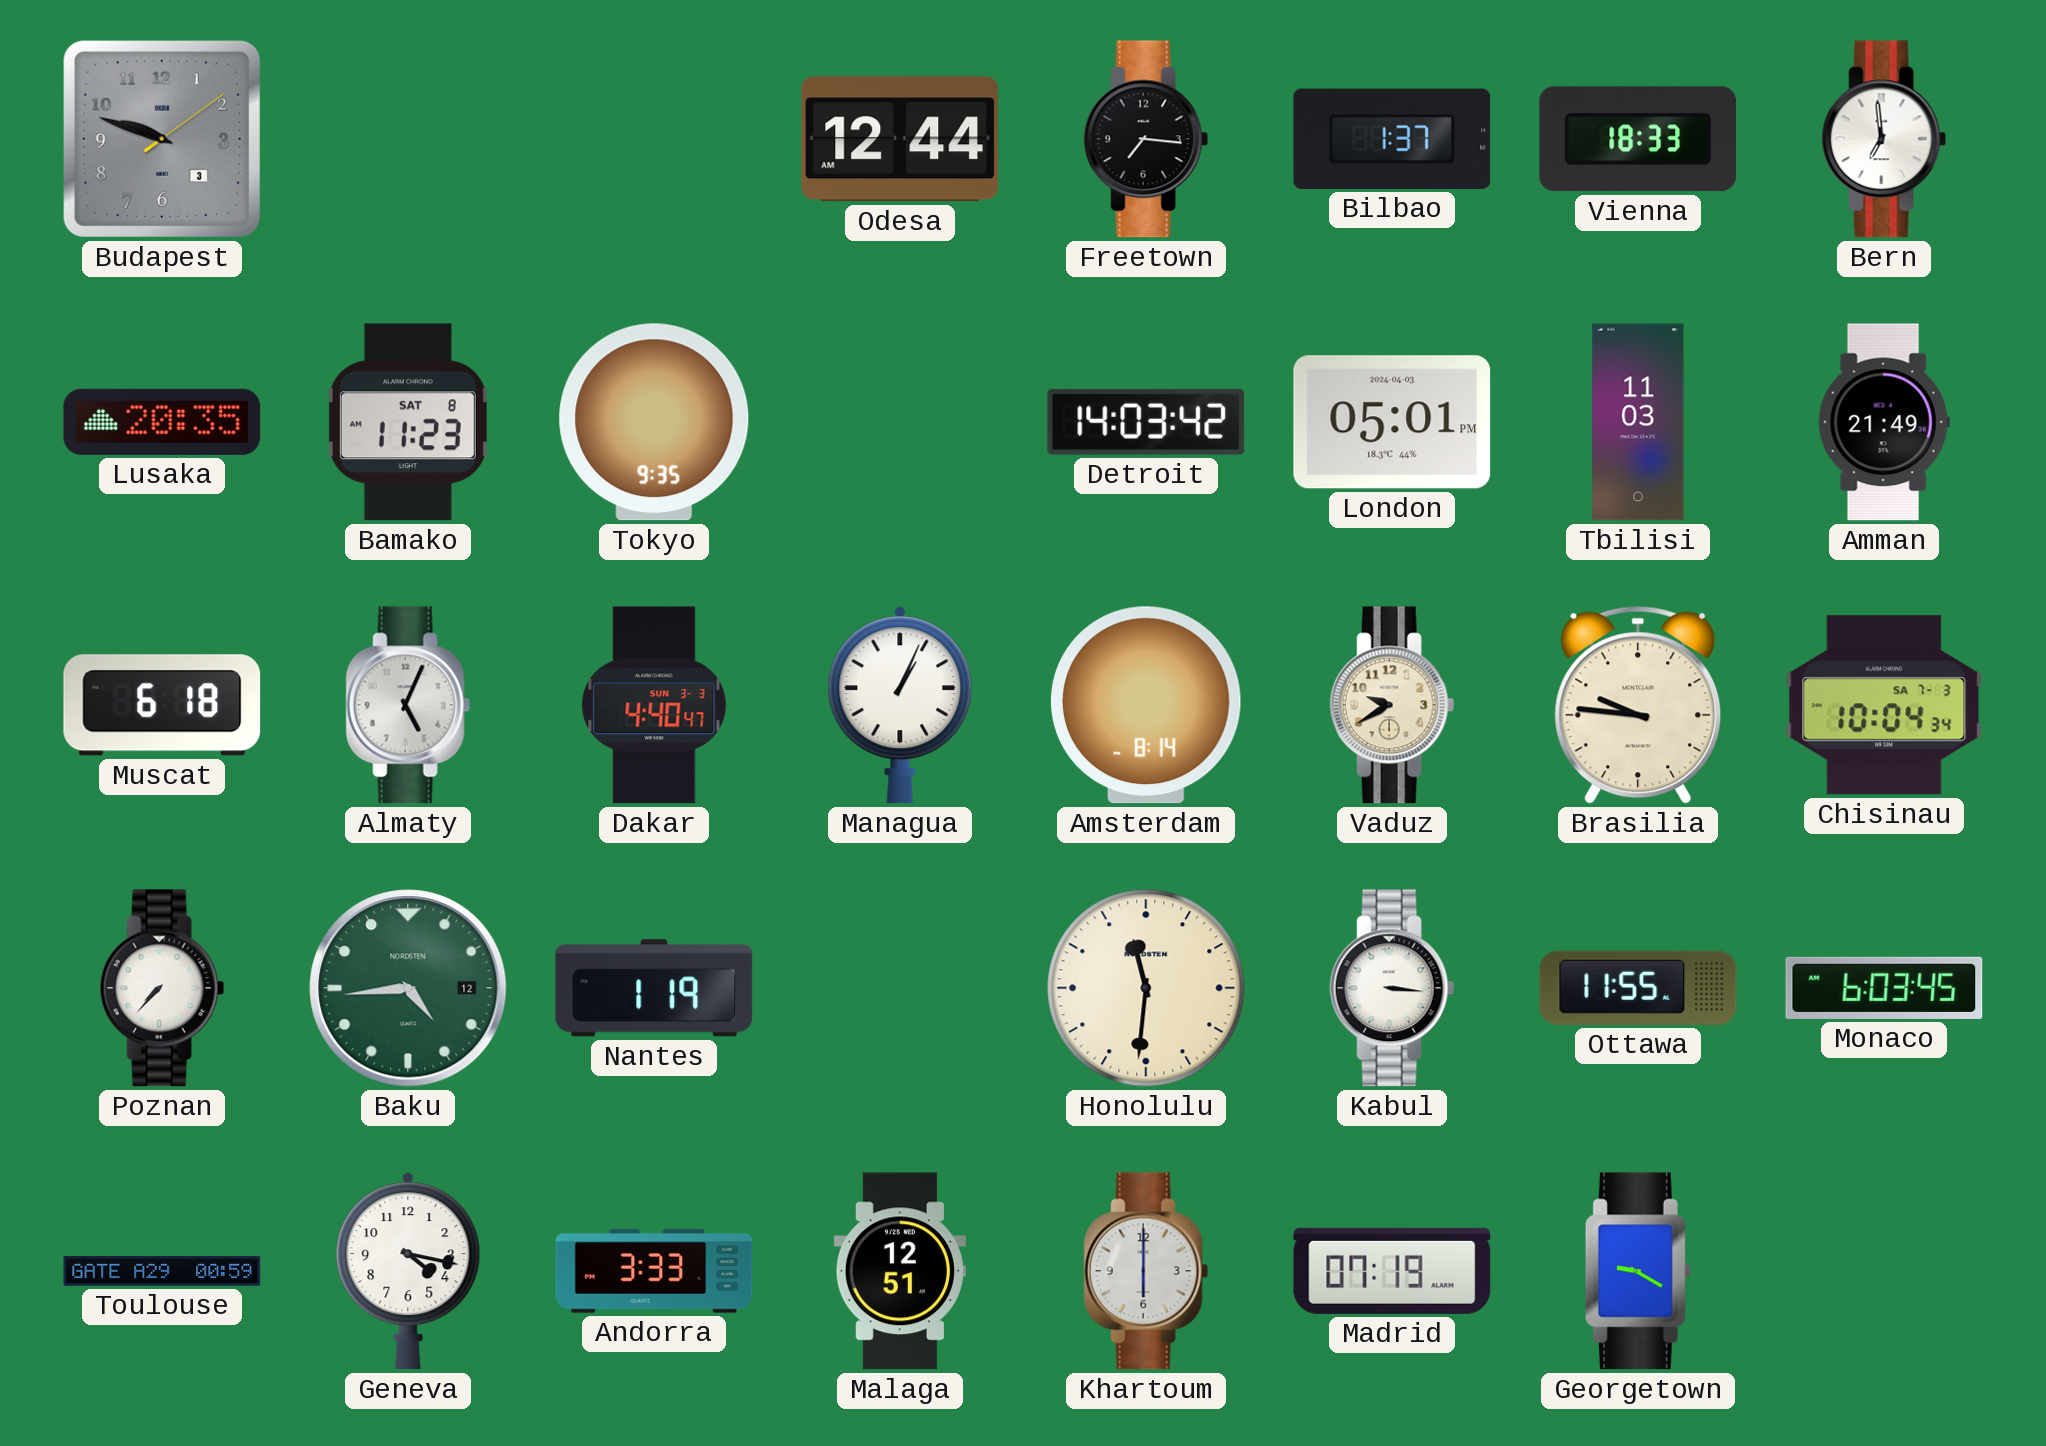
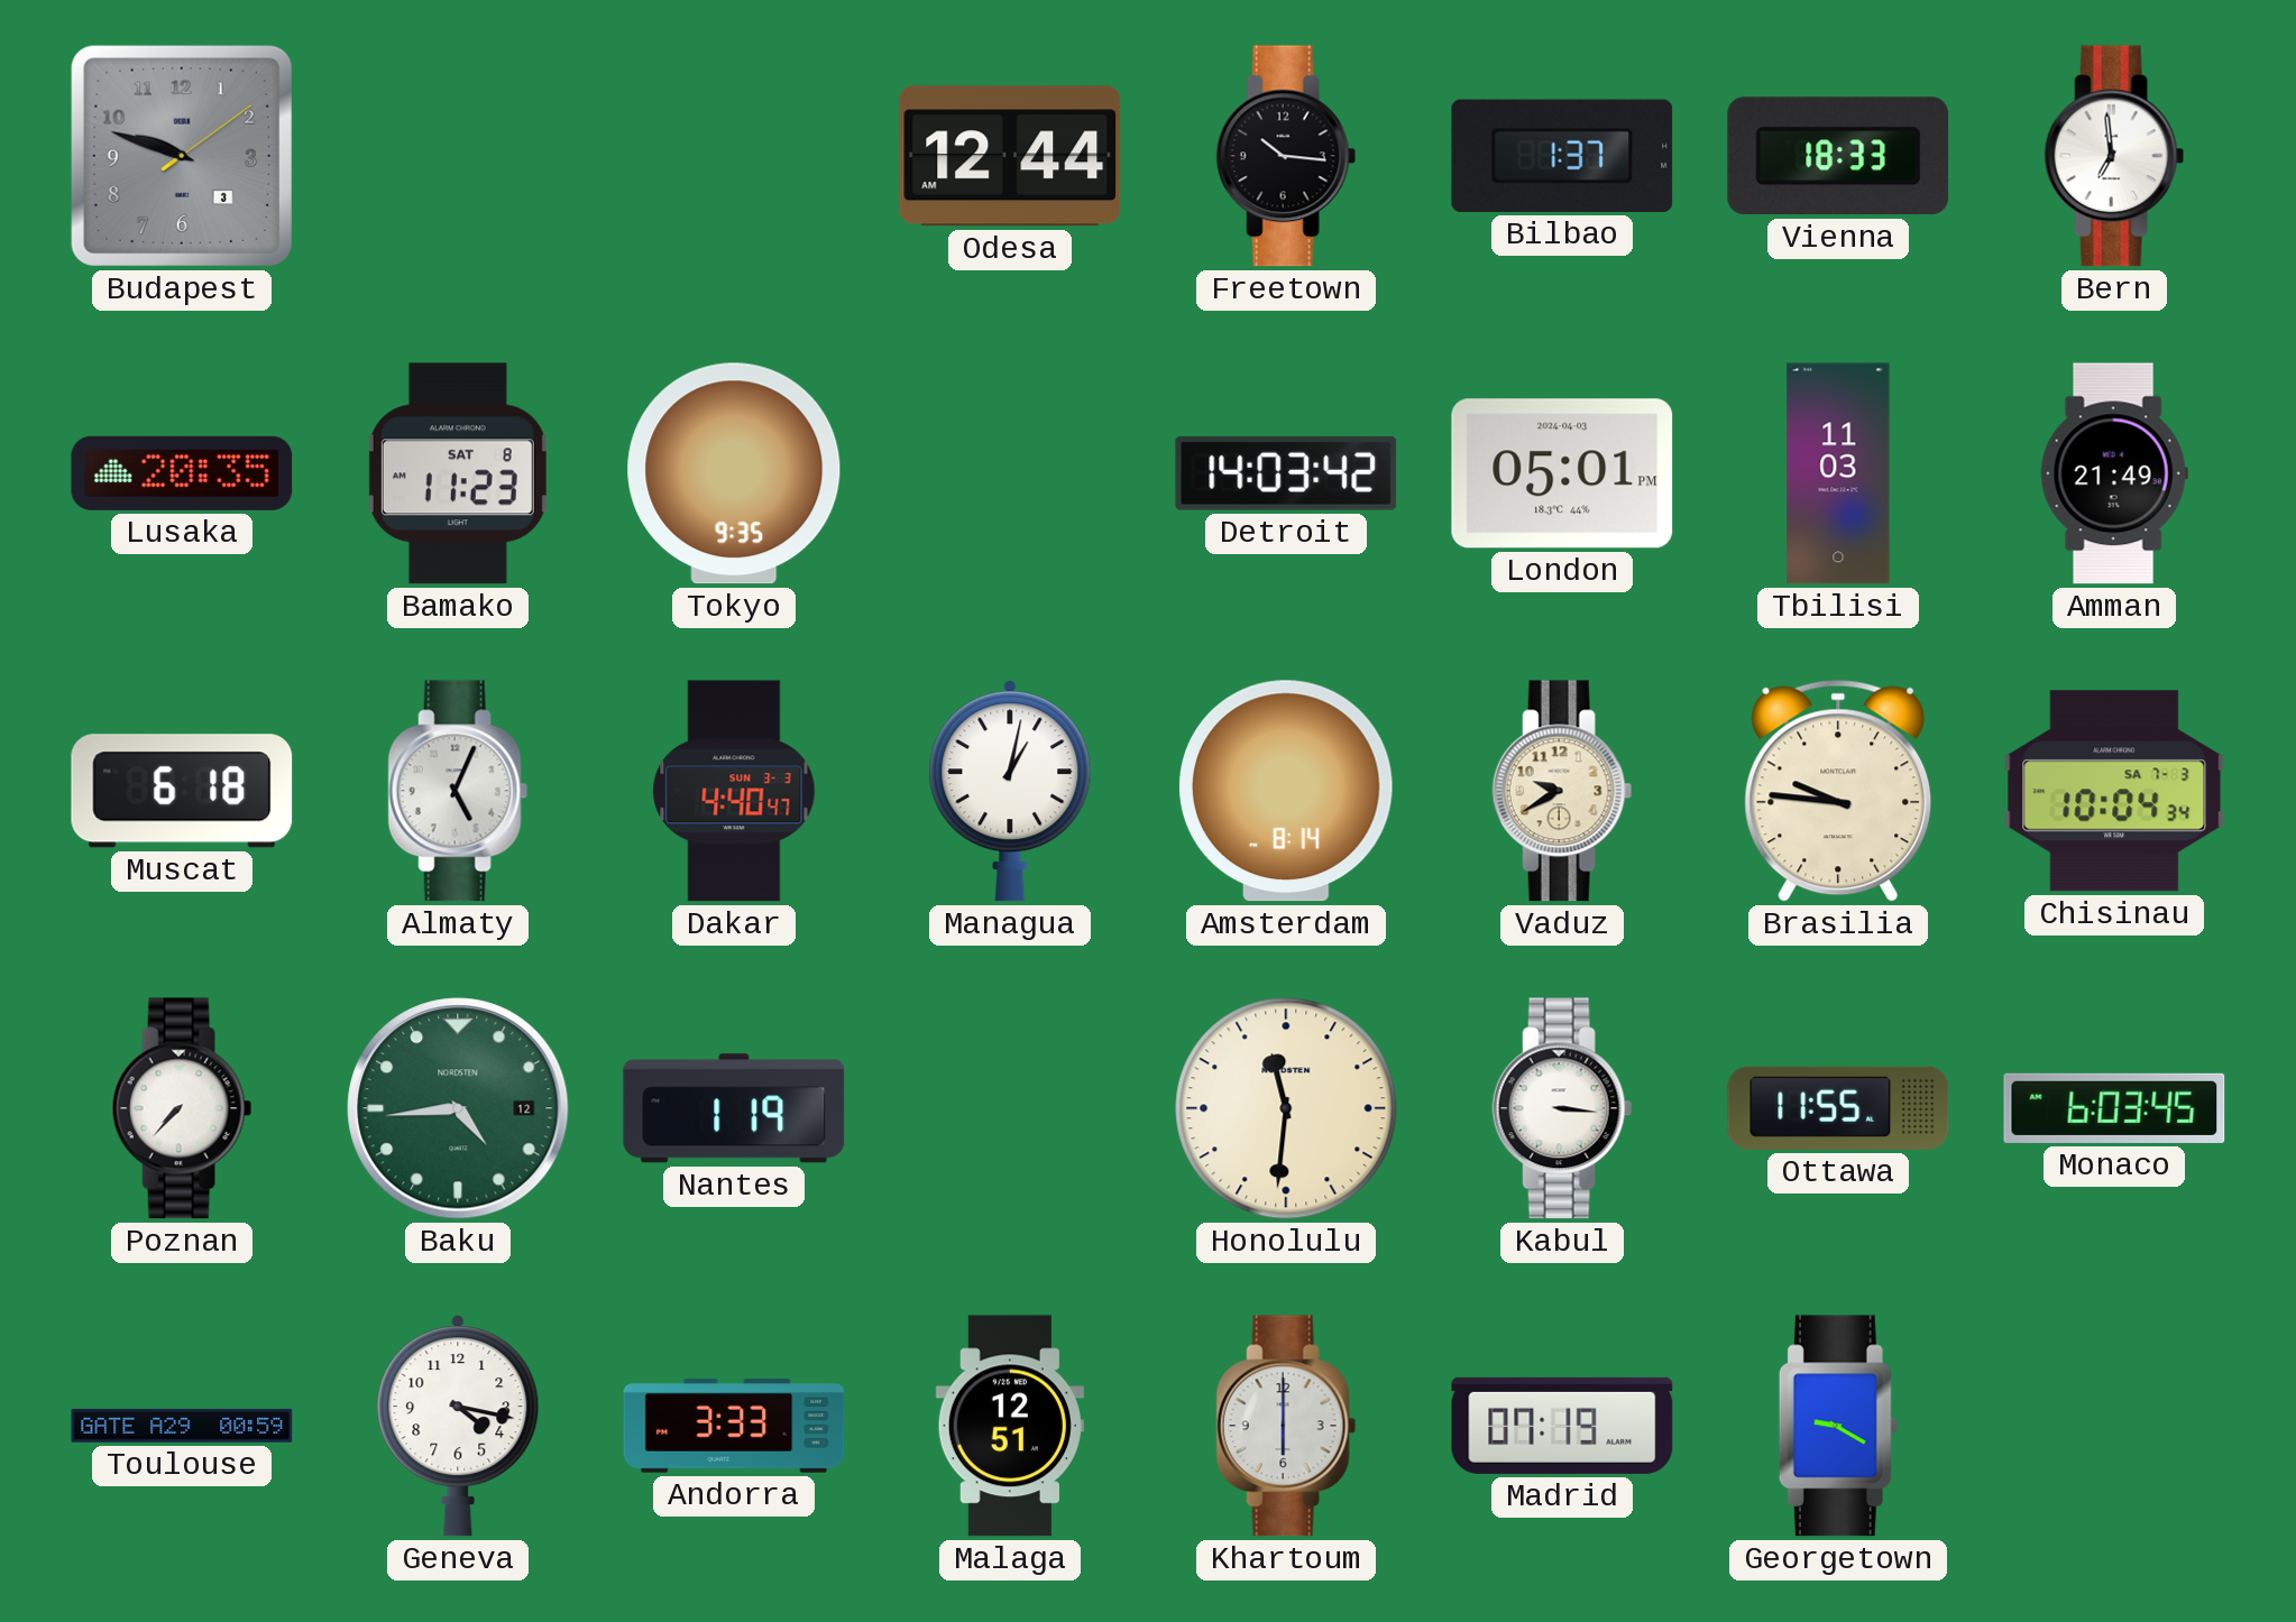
Freetown: 7:16 -> 10:16
Managua: 1:04 -> 1:02
